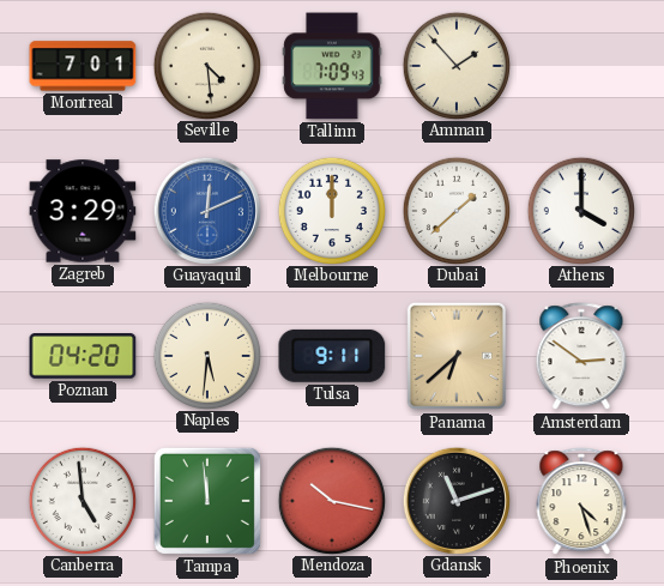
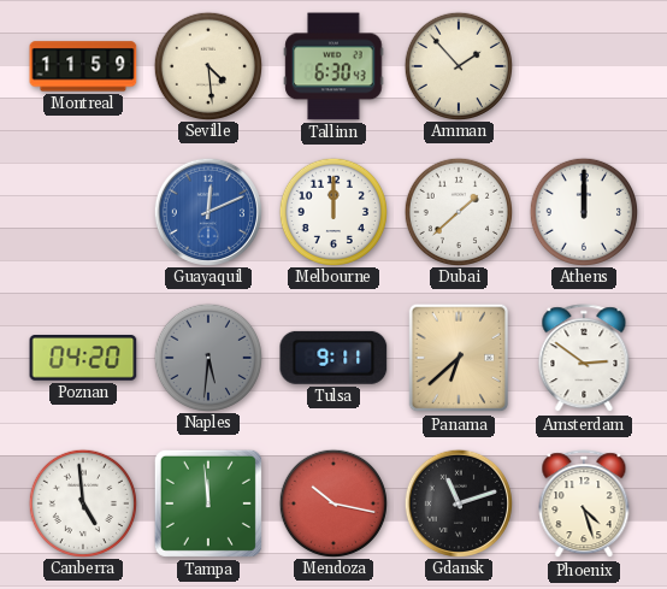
Montreal: 7:01 -> 11:59
Tallinn: 7:09 -> 6:30
Zagreb: 3:29 -> none
Athens: 4:00 -> 12:00
Naples dial: cream -> grey
